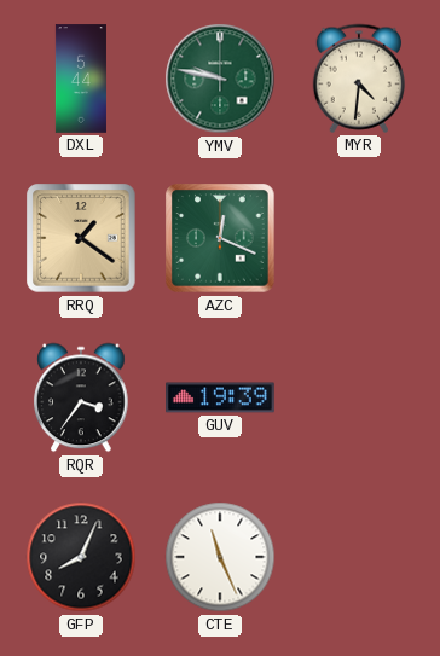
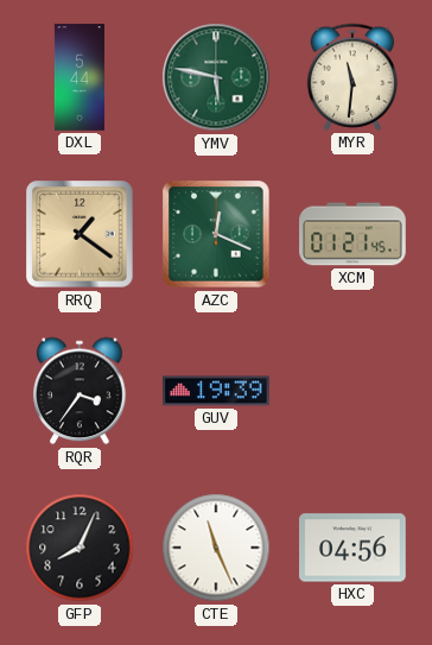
YMV: 9:47 -> 5:47
MYR: 4:31 -> 11:31
XCM: none -> 01:21
HXC: none -> 04:56
